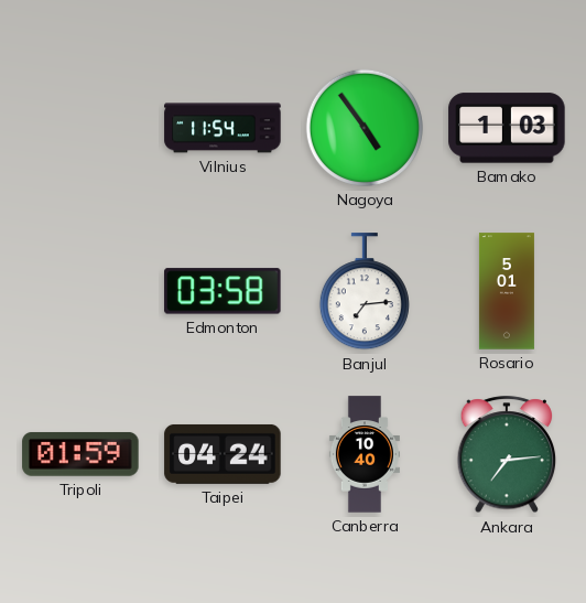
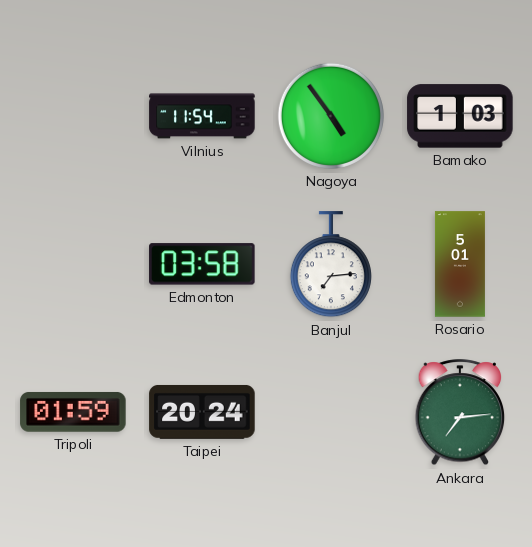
Taipei: 04:24 -> 20:24
Canberra: 10:40 -> none
